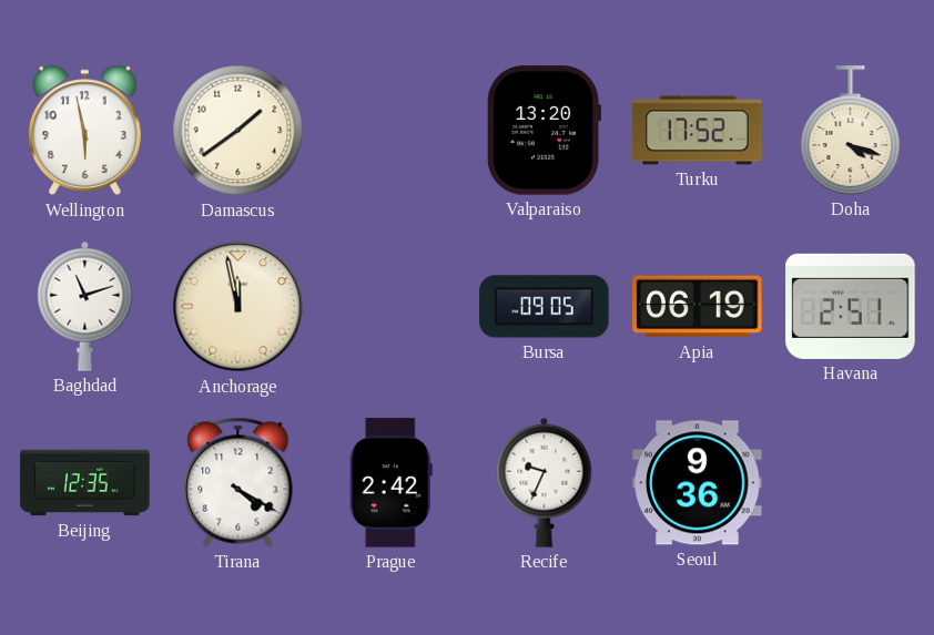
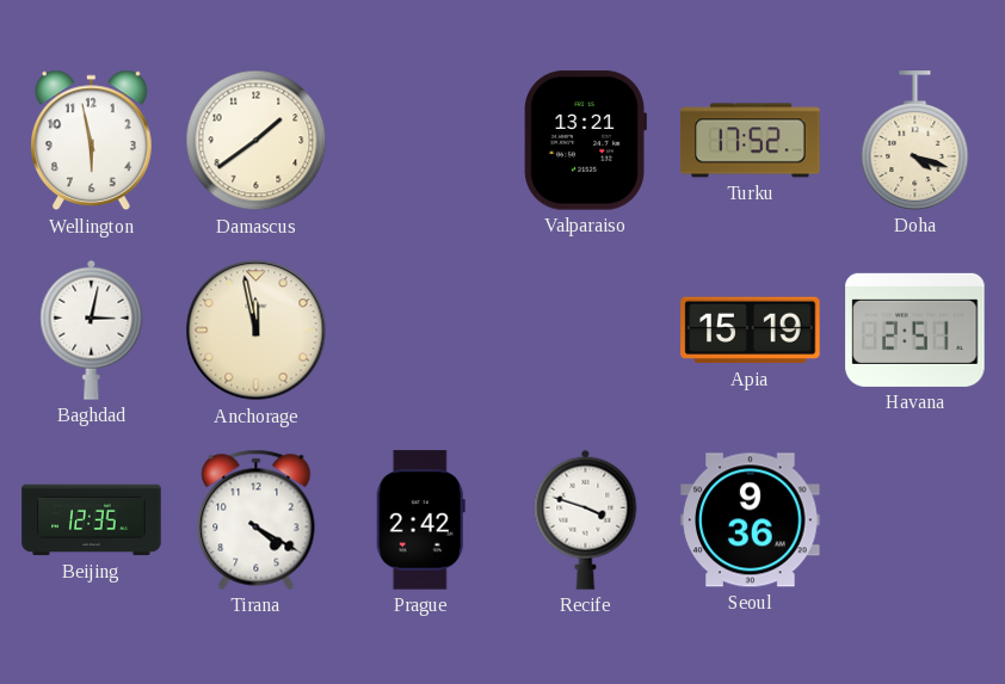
Valparaiso: 13:20 -> 13:21
Baghdad: 11:12 -> 3:02
Bursa: 09:05 -> none
Apia: 06:19 -> 15:19
Recife: 9:34 -> 3:48
